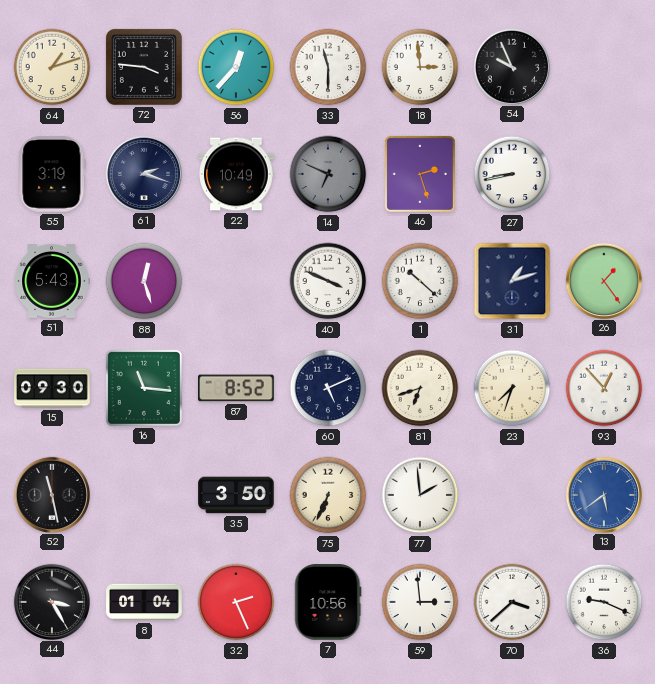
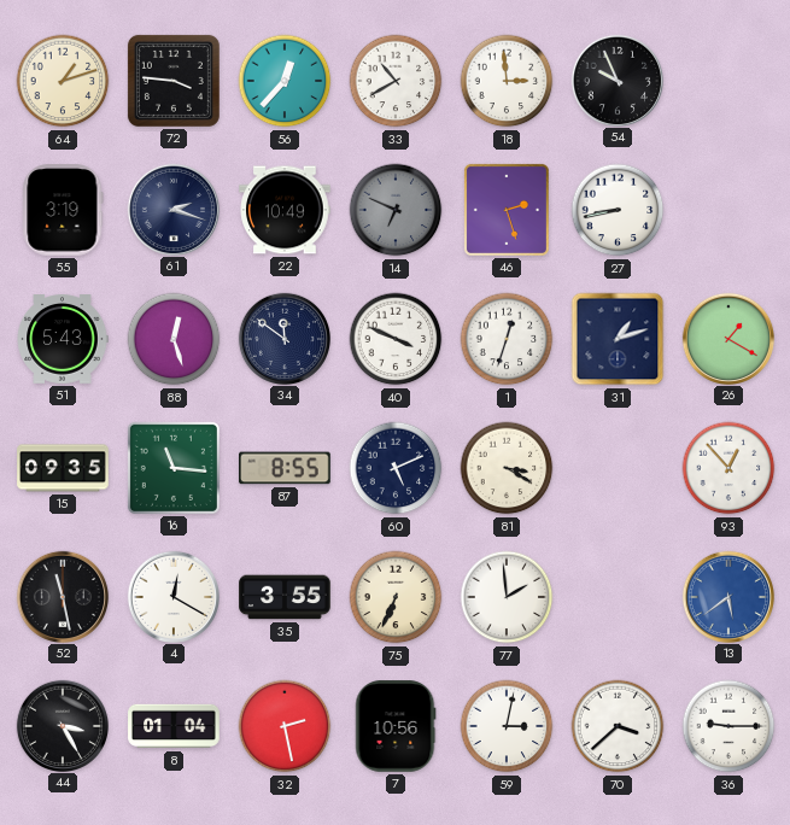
33: 11:30 -> 10:40
34: none -> 11:51
1: 10:22 -> 12:33
26: 1:24 -> 1:20
15: 09:30 -> 09:35
87: 8:52 -> 8:55
81: 6:42 -> 3:20
23: 7:33 -> none
4: none -> 12:20
35: 3:50 -> 3:55
32: 2:26 -> 2:28
59: 2:59 -> 3:02
36: 9:19 -> 9:15
